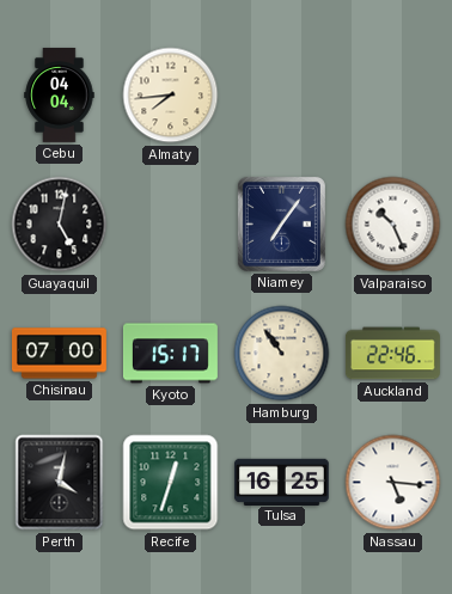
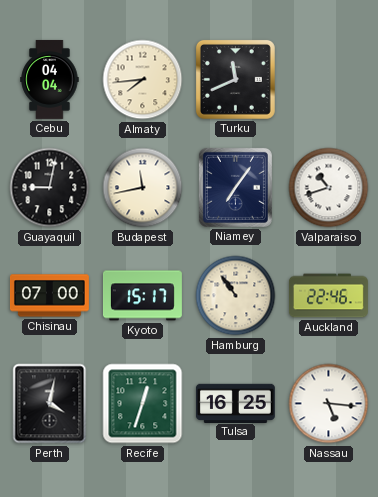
Turku: none -> 11:41
Guayaquil: 5:02 -> 9:02
Budapest: none -> 11:43
Valparaiso: 10:26 -> 10:42
